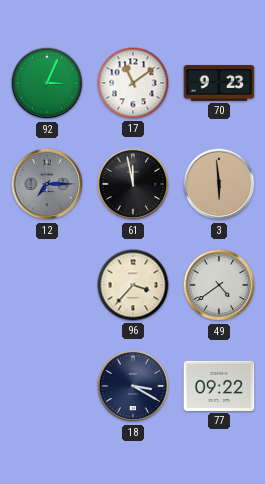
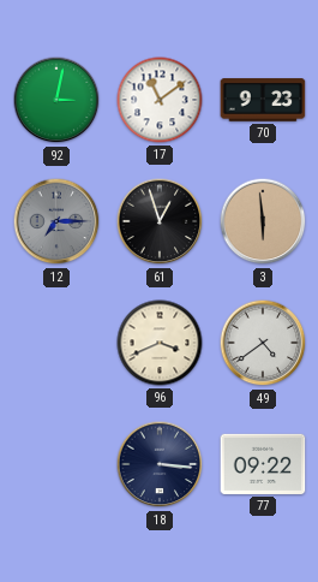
92: 3:04 -> 3:02
61: 11:58 -> 12:57
96: 3:37 -> 3:41
18: 3:20 -> 3:16
